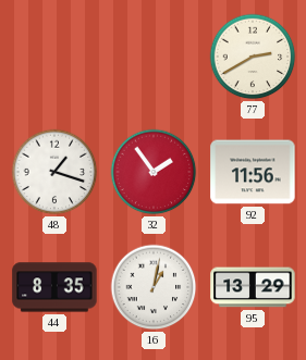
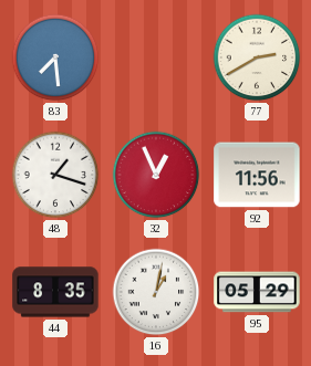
83: none -> 7:29
32: 1:54 -> 12:56
95: 13:29 -> 05:29
